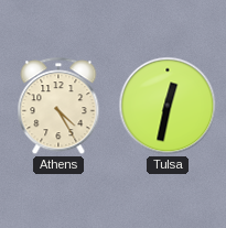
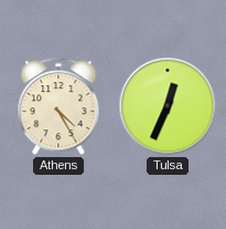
Tulsa: 12:32 -> 12:34
